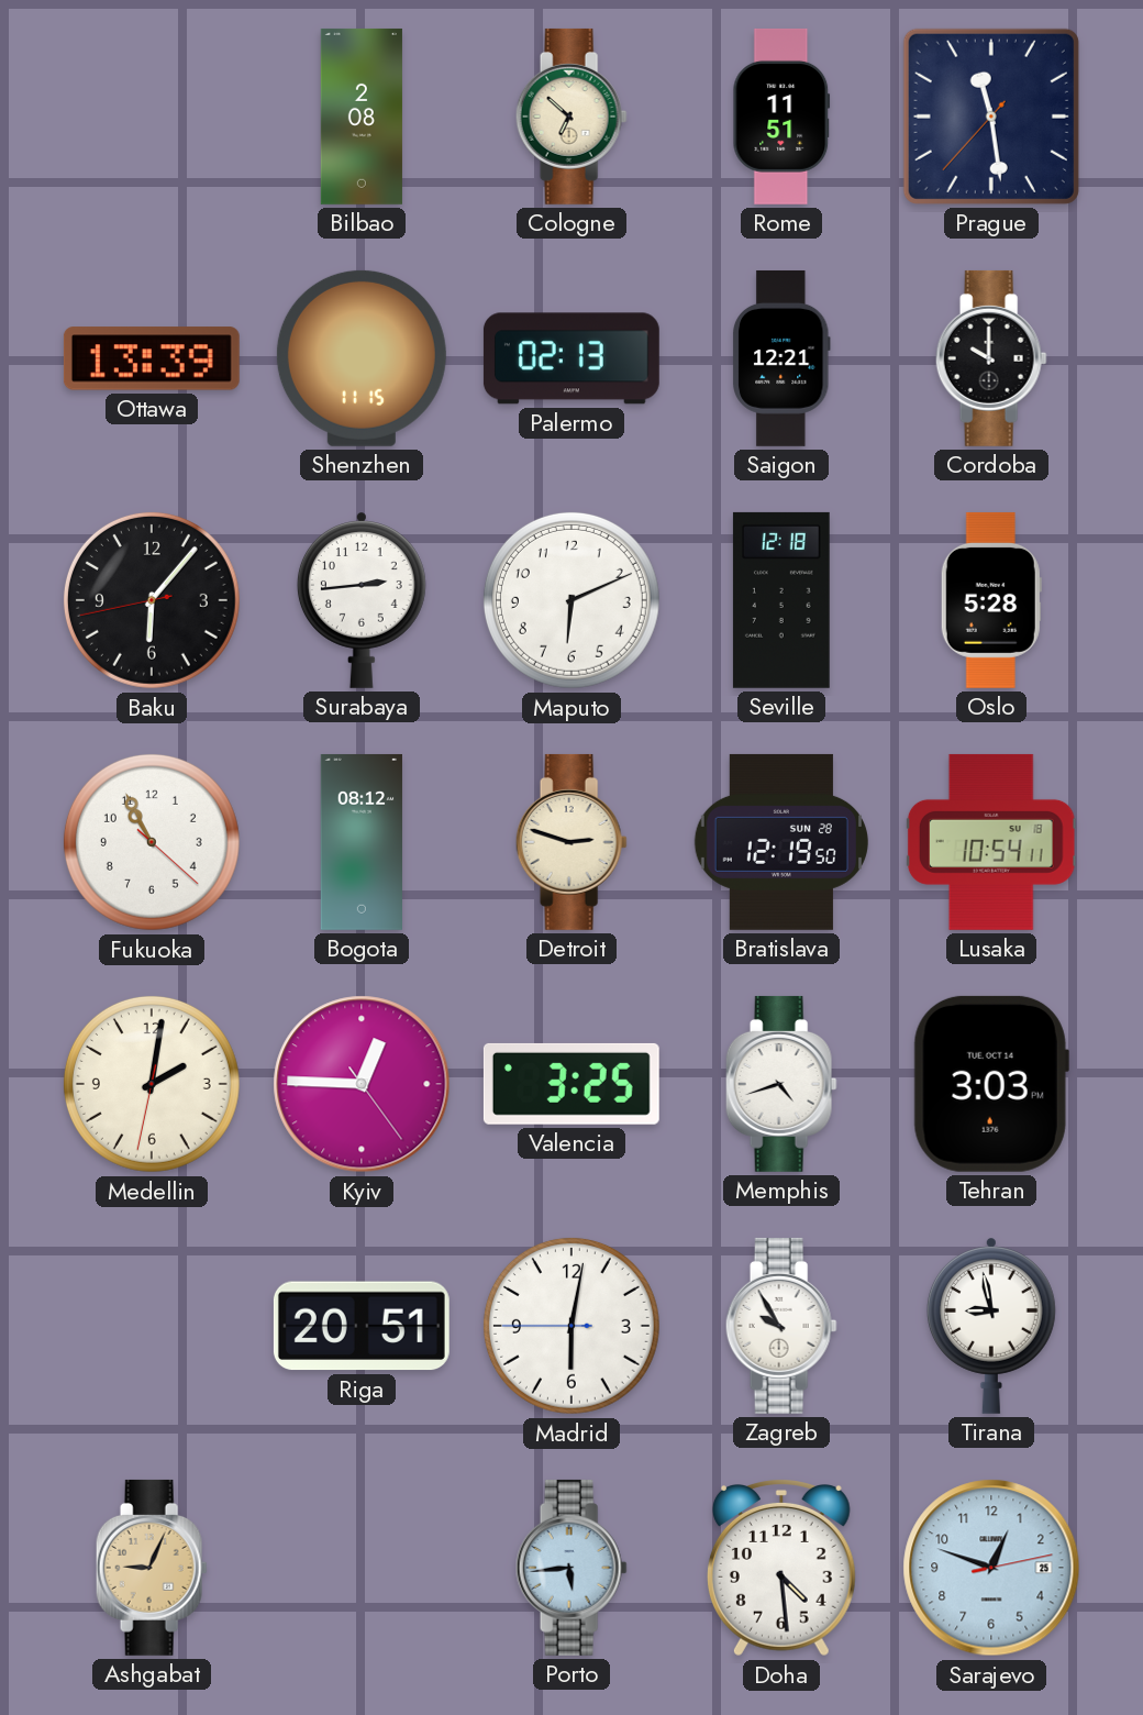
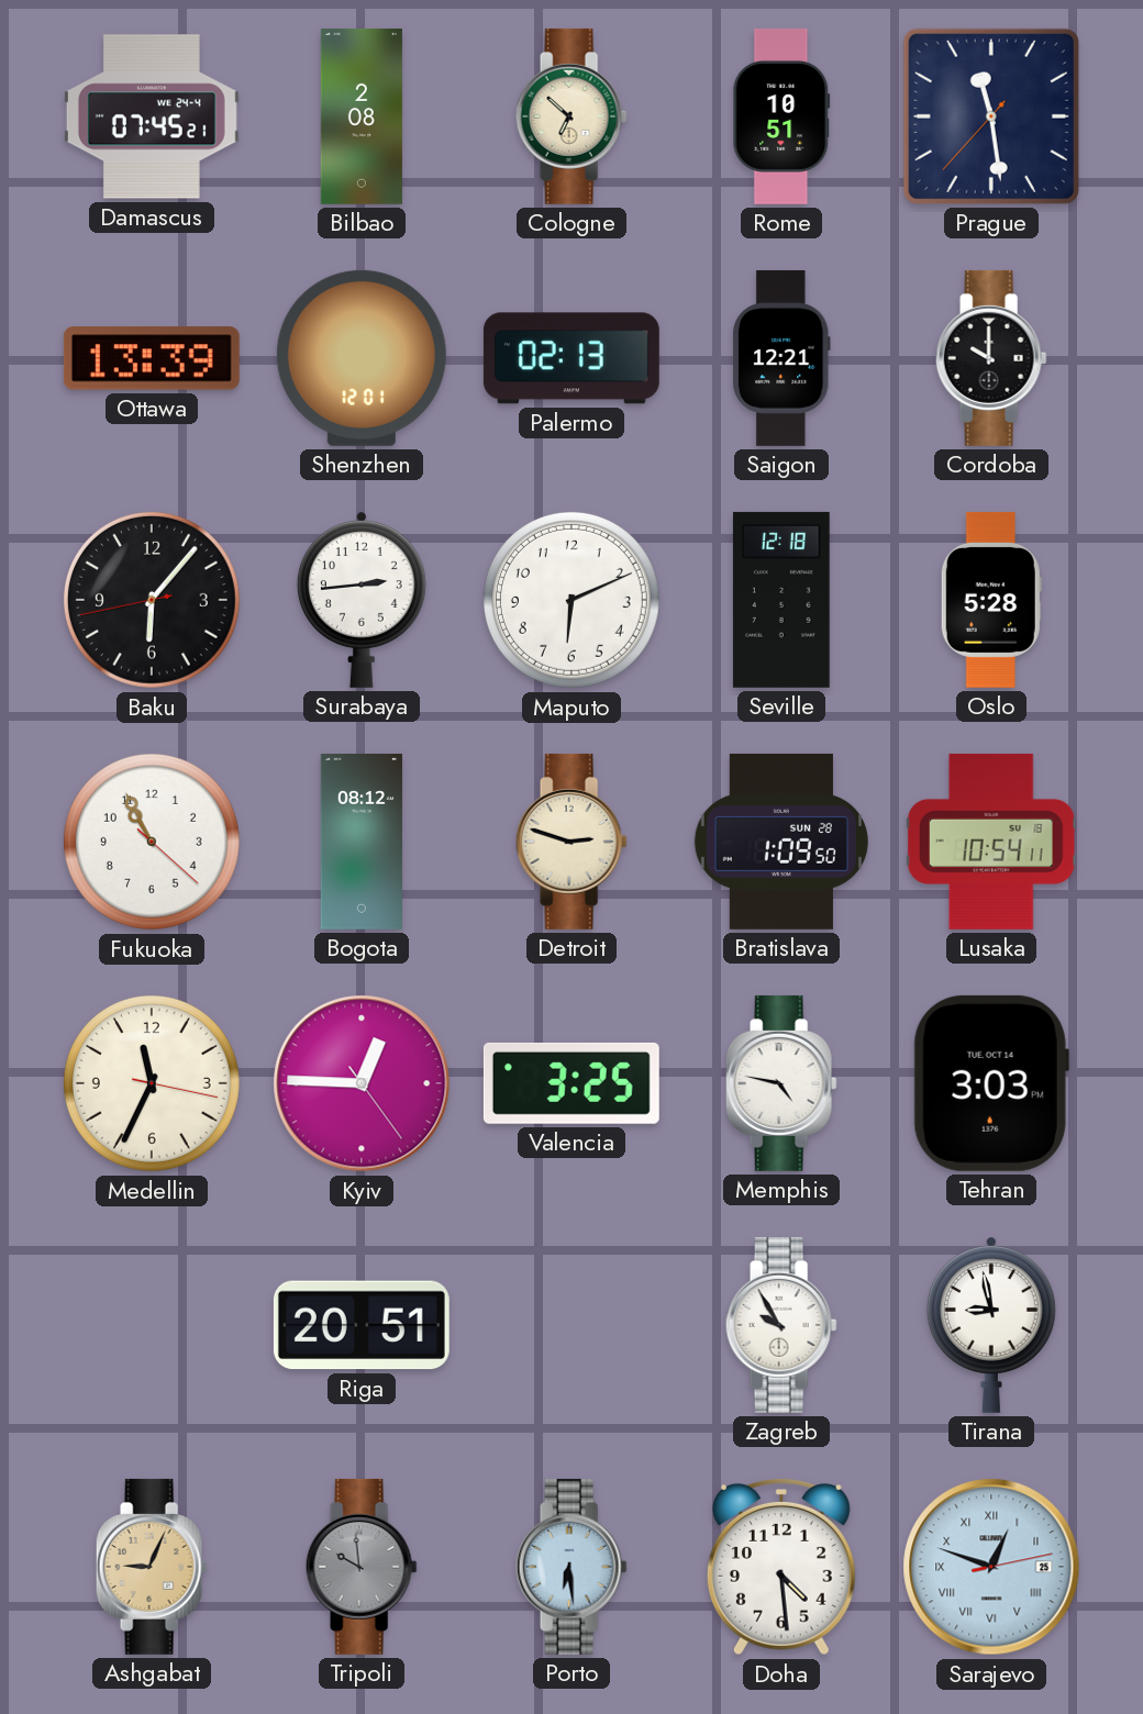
Damascus: none -> 07:45
Rome: 11:51 -> 10:51
Shenzhen: 11:15 -> 12:01
Bratislava: 12:19 -> 1:09
Medellin: 2:01 -> 11:34
Memphis: 4:42 -> 4:47
Madrid: 6:01 -> none
Tripoli: none -> 9:59
Porto: 5:44 -> 6:29
Sarajevo numerals: Arabic -> Roman
